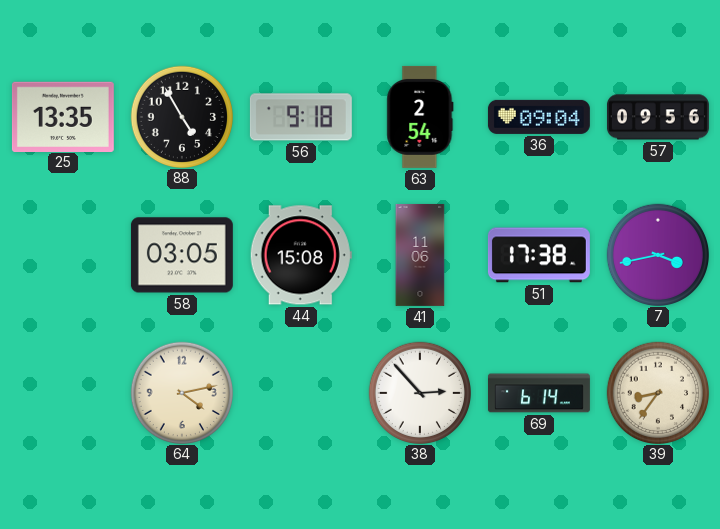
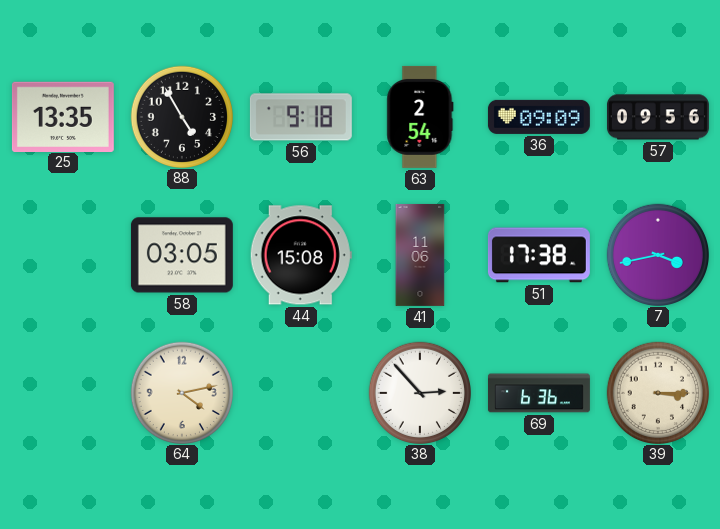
36: 09:04 -> 09:09
69: 6:14 -> 6:36
39: 8:36 -> 3:15
